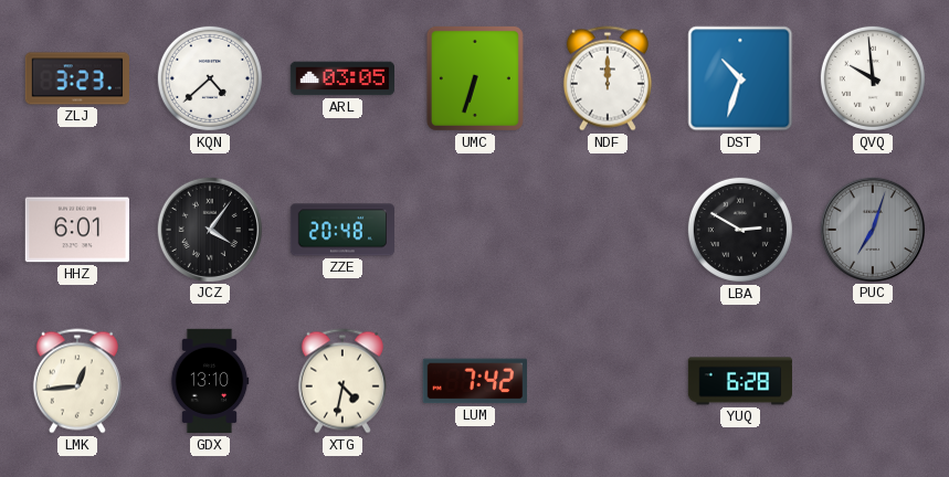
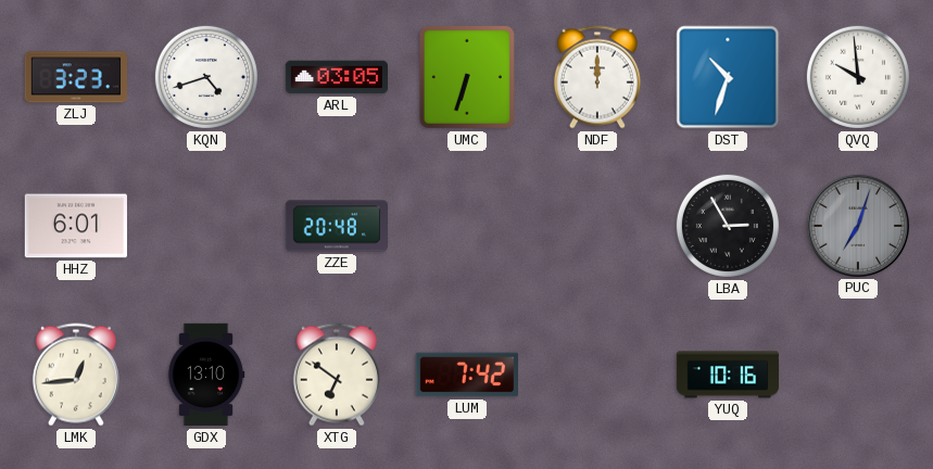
KQN: 4:38 -> 4:42
JCZ: 4:06 -> none
LBA: 2:50 -> 2:55
XTG: 4:32 -> 6:51
YUQ: 6:28 -> 10:16
